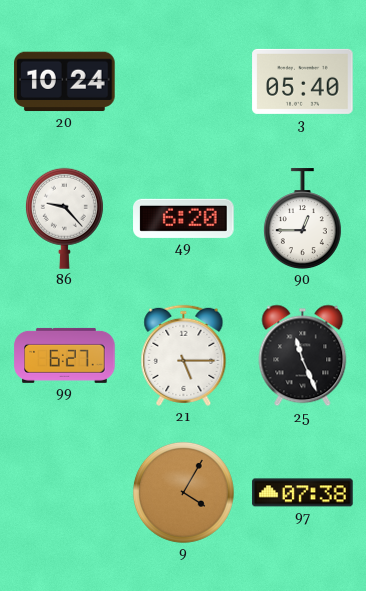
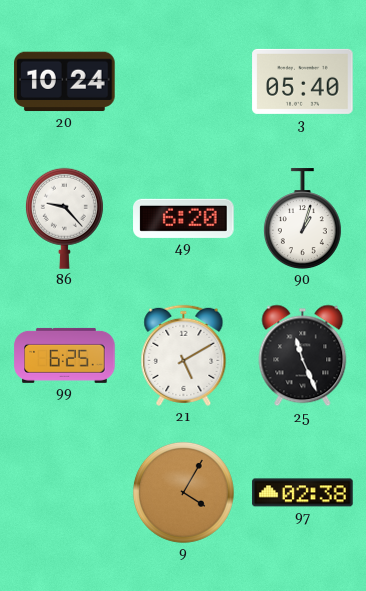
90: 12:45 -> 1:03
99: 6:27 -> 6:25
21: 5:15 -> 5:10
97: 07:38 -> 02:38
